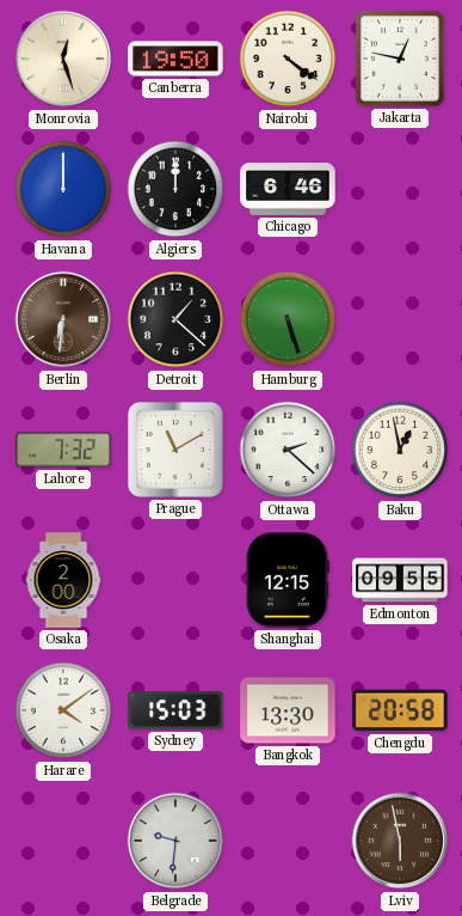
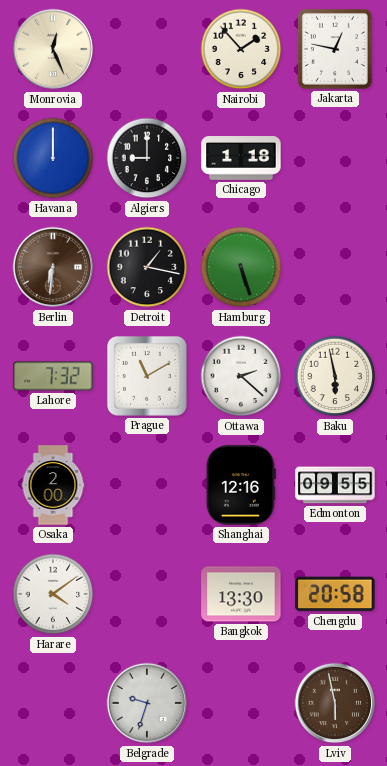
Monrovia: 12:27 -> 12:26
Canberra: 19:50 -> none
Nairobi: 4:21 -> 1:53
Algiers: 12:00 -> 9:00
Chicago: 6:46 -> 1:18
Detroit: 1:22 -> 1:17
Baku: 12:58 -> 5:58
Shanghai: 12:15 -> 12:16
Sydney: 15:03 -> none
Belgrade: 9:31 -> 9:33
